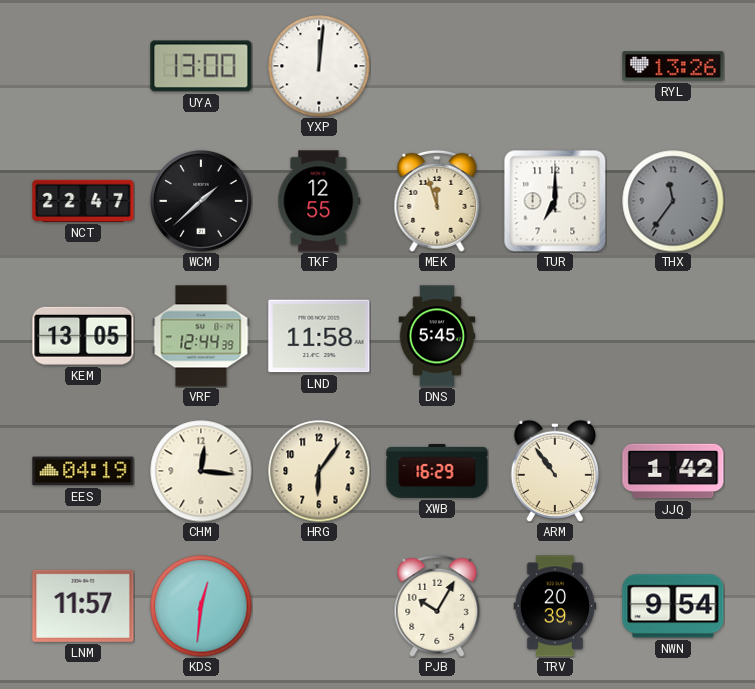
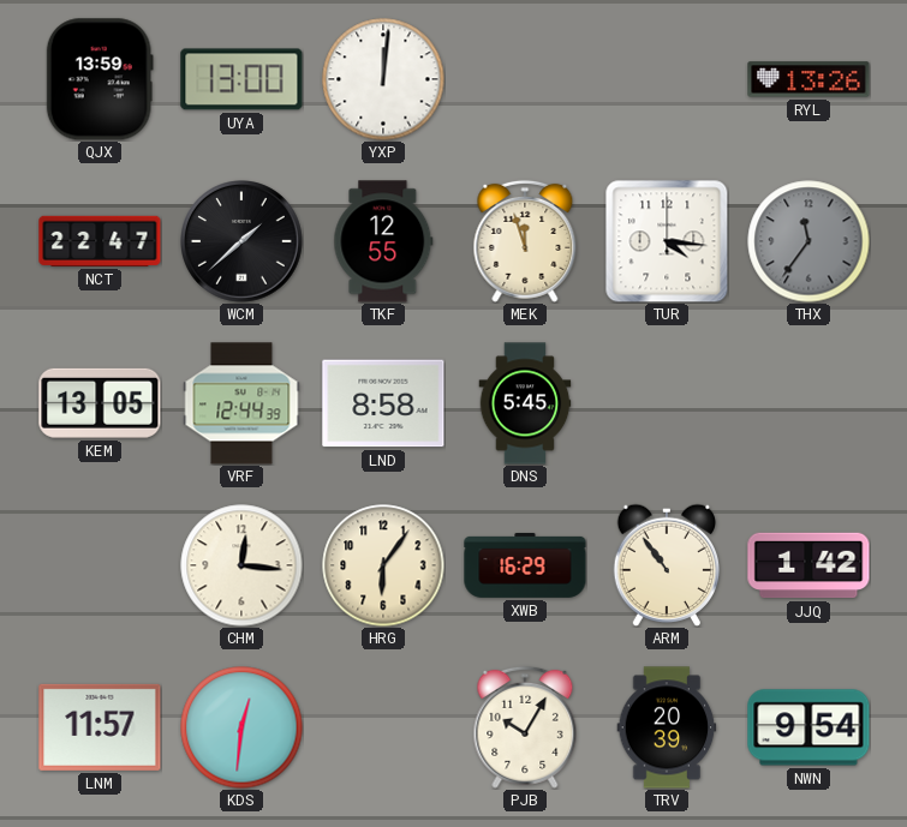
QJX: none -> 13:59
TUR: 7:00 -> 4:16
LND: 11:58 -> 8:58
EES: 04:19 -> none
